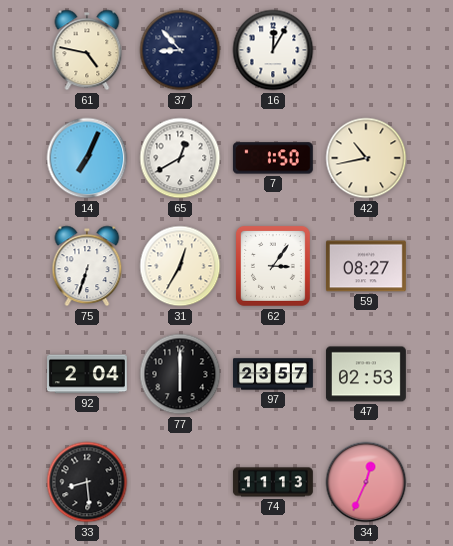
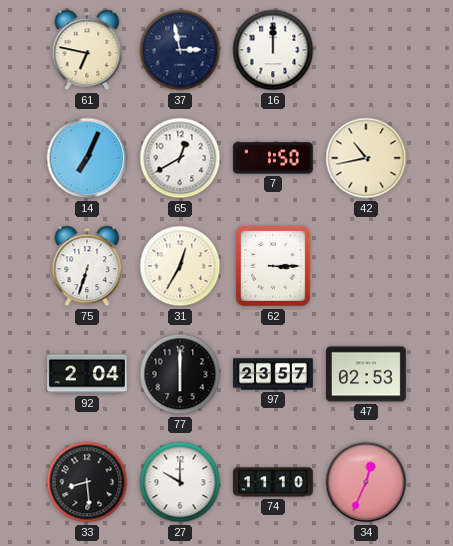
61: 4:47 -> 6:47
37: 8:53 -> 2:58
16: 12:05 -> 12:00
62: 3:06 -> 3:15
59: 08:27 -> none
27: none -> 10:00
74: 11:13 -> 11:10
